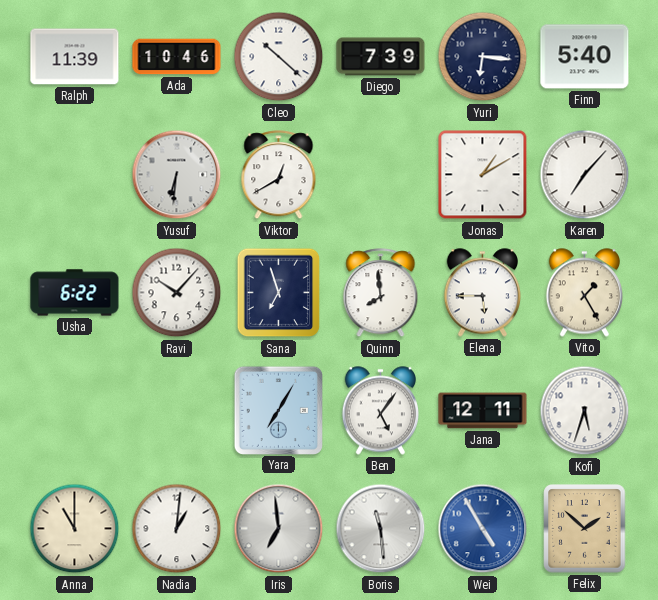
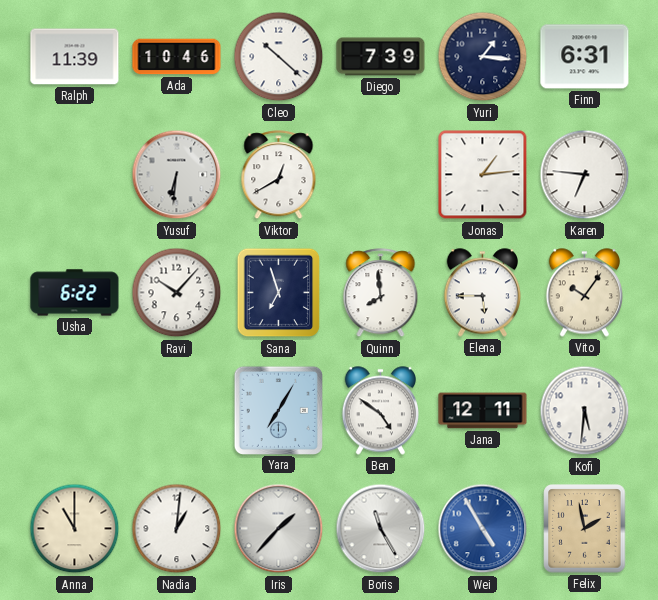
Yuri: 6:16 -> 1:16
Finn: 5:40 -> 6:31
Jonas: 1:10 -> 1:14
Karen: 7:07 -> 6:46
Vito: 1:25 -> 10:06
Ben: 5:06 -> 4:51
Kofi: 5:33 -> 5:31
Iris: 6:59 -> 1:37
Boris: 11:29 -> 11:25
Felix: 1:52 -> 1:58
